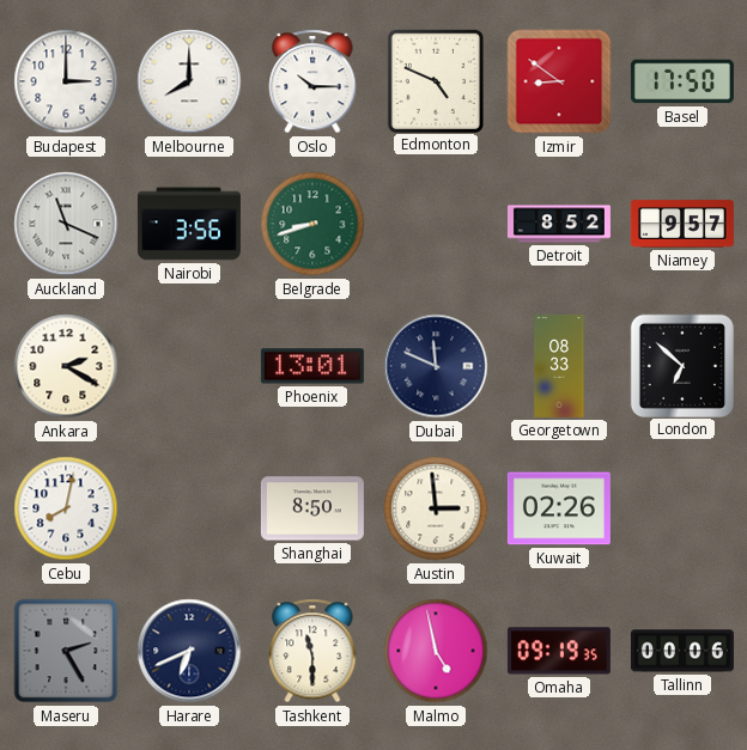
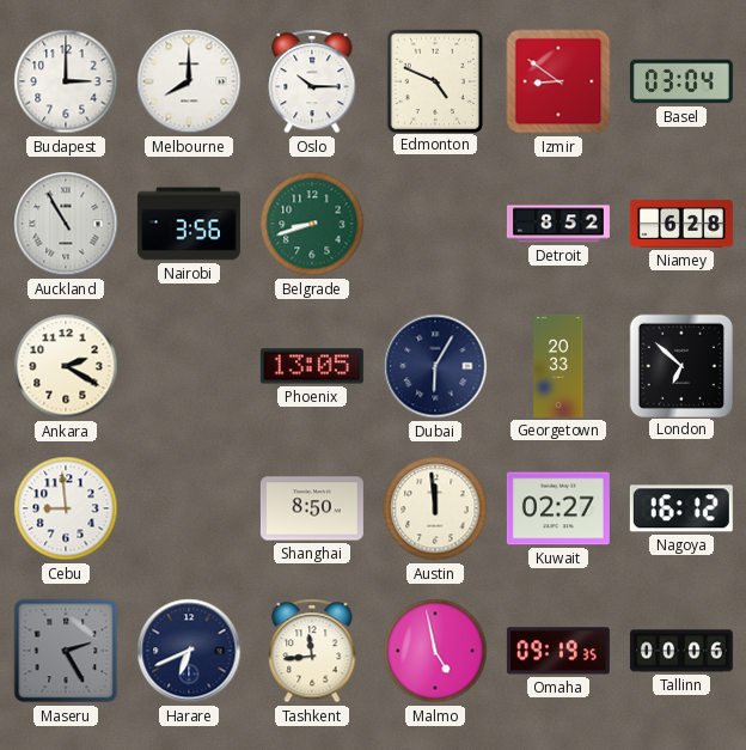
Basel: 17:50 -> 03:04
Auckland: 11:19 -> 10:55
Niamey: 9:57 -> 6:28
Phoenix: 13:01 -> 13:05
Dubai: 11:49 -> 6:05
Georgetown: 08:33 -> 20:33
Cebu: 8:02 -> 8:59
Austin: 2:59 -> 11:59
Kuwait: 02:26 -> 02:27
Nagoya: none -> 16:12
Tashkent: 11:30 -> 11:44
